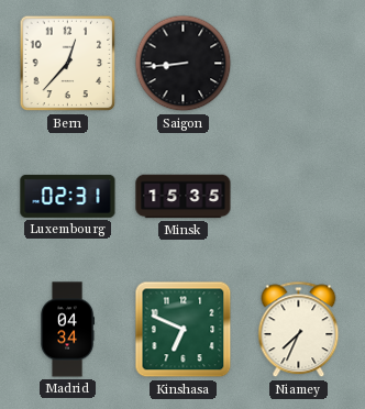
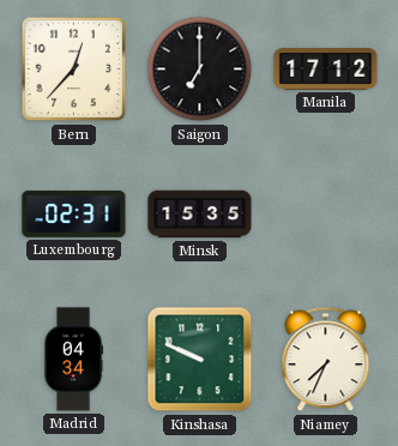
Saigon: 8:44 -> 7:00
Manila: none -> 17:12
Kinshasa: 6:49 -> 9:49
